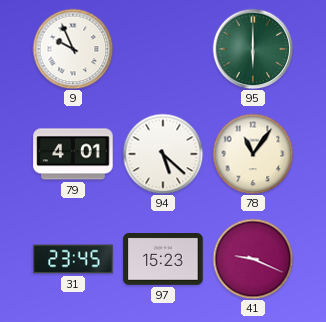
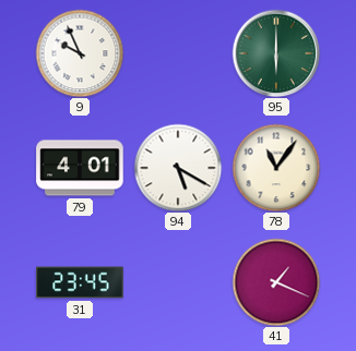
94: 5:22 -> 5:20
97: 15:23 -> none
41: 9:19 -> 1:19
